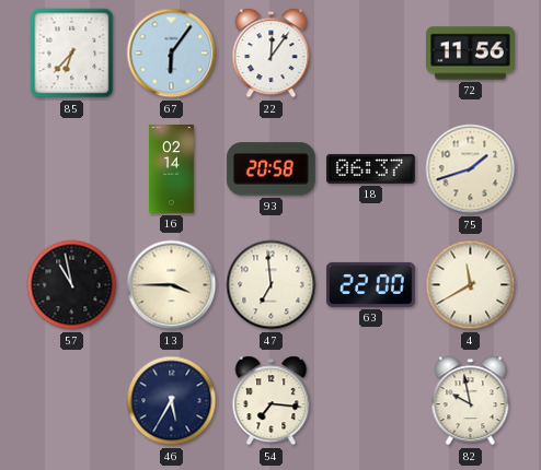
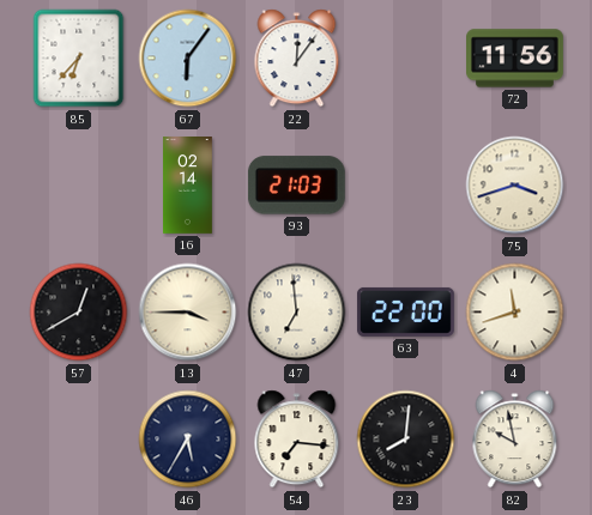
93: 20:58 -> 21:03
18: 06:37 -> none
75: 1:42 -> 3:42
57: 10:58 -> 12:40
4: 11:40 -> 11:42
23: none -> 8:01
